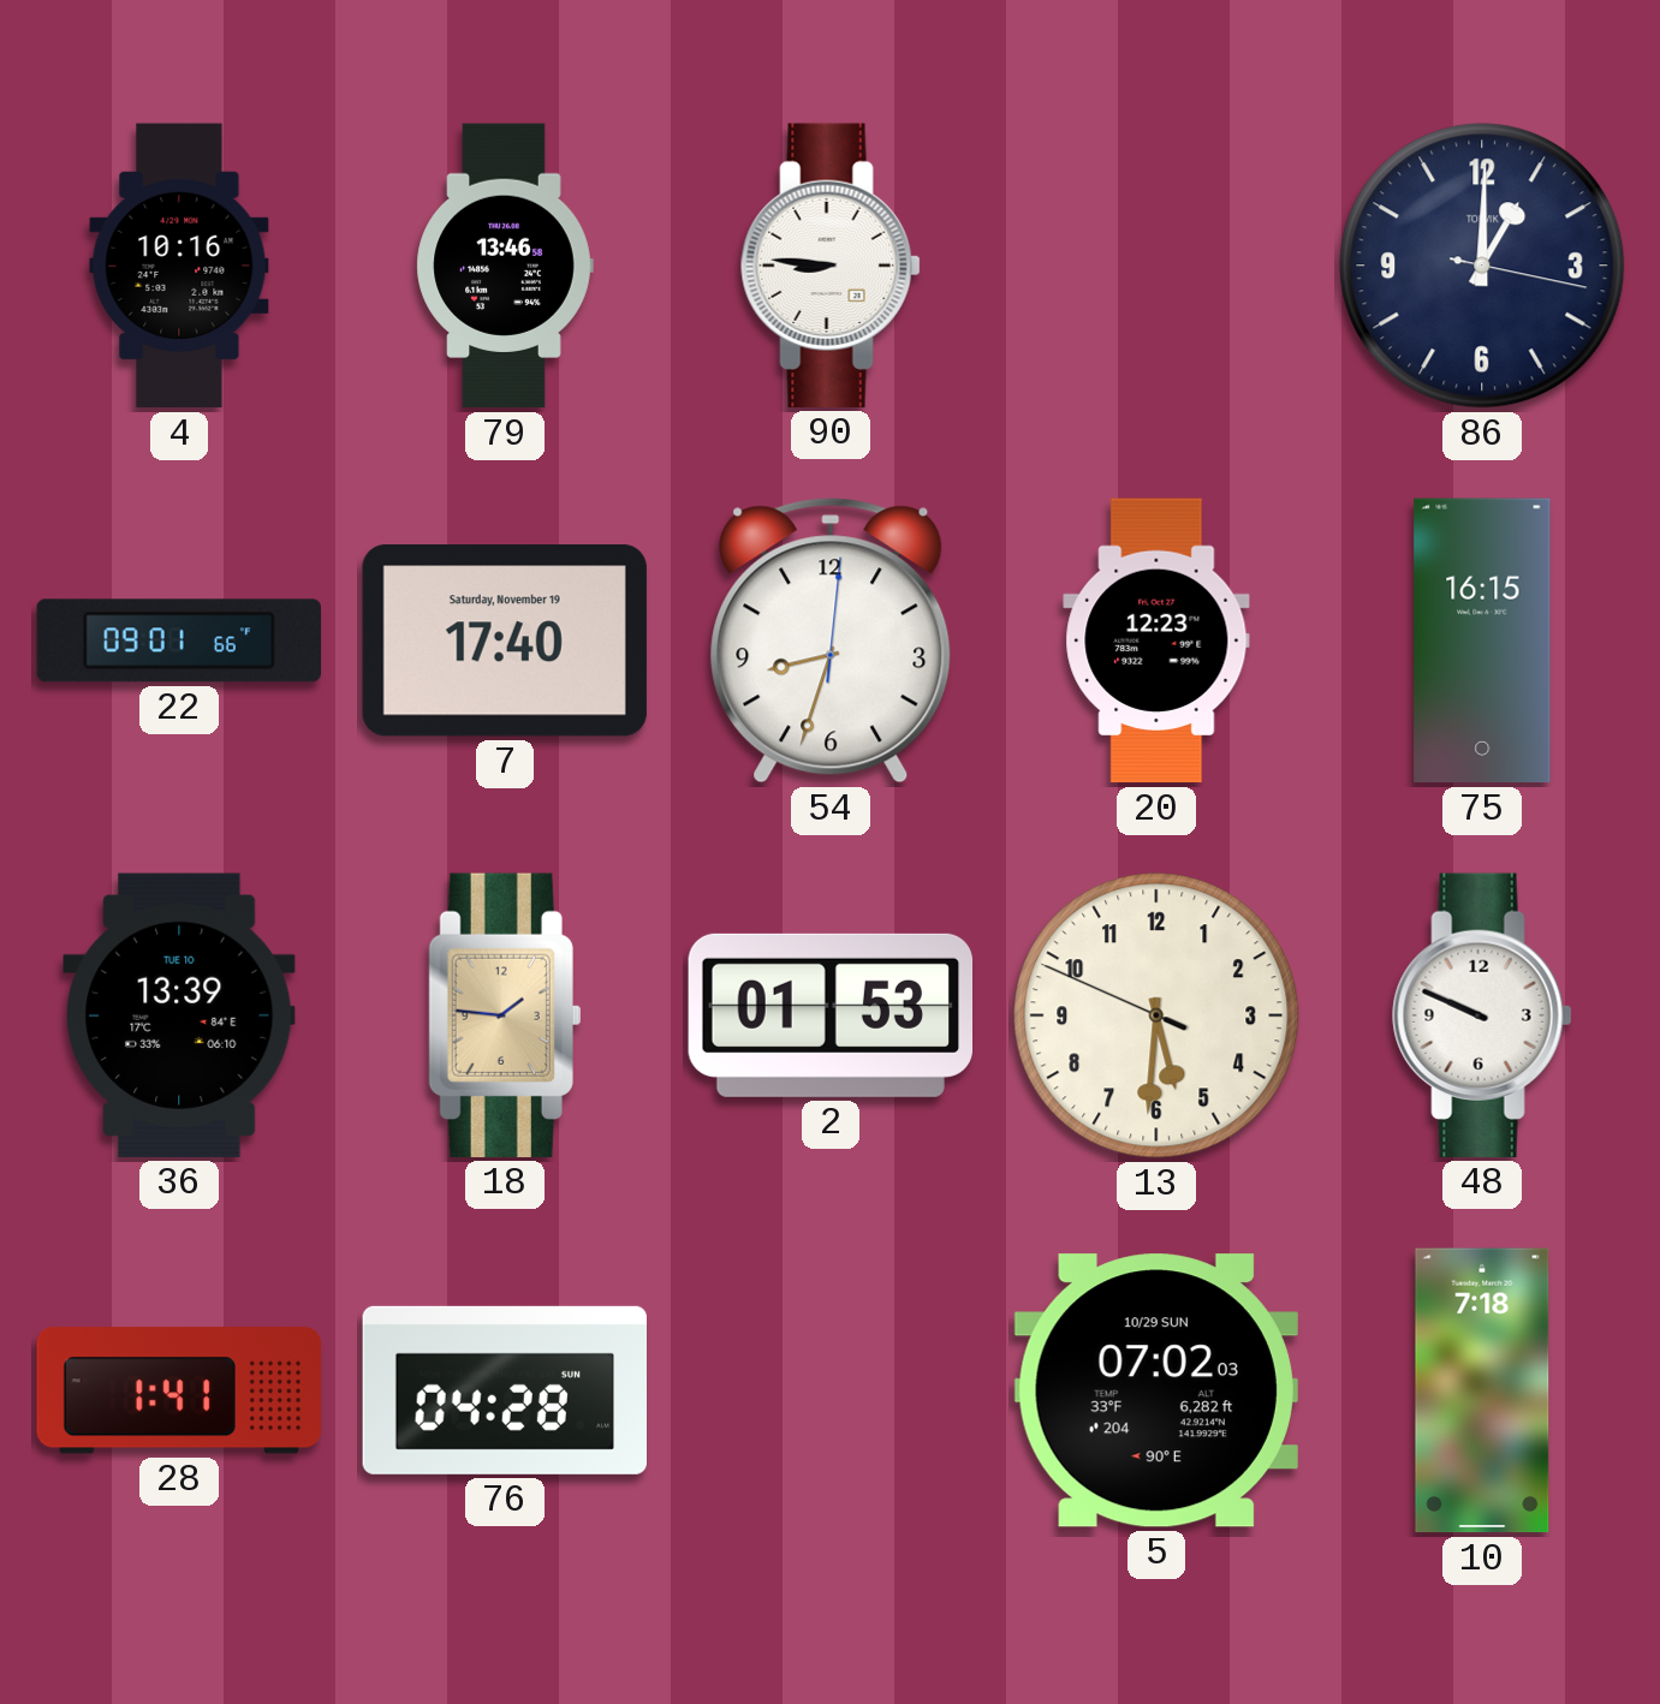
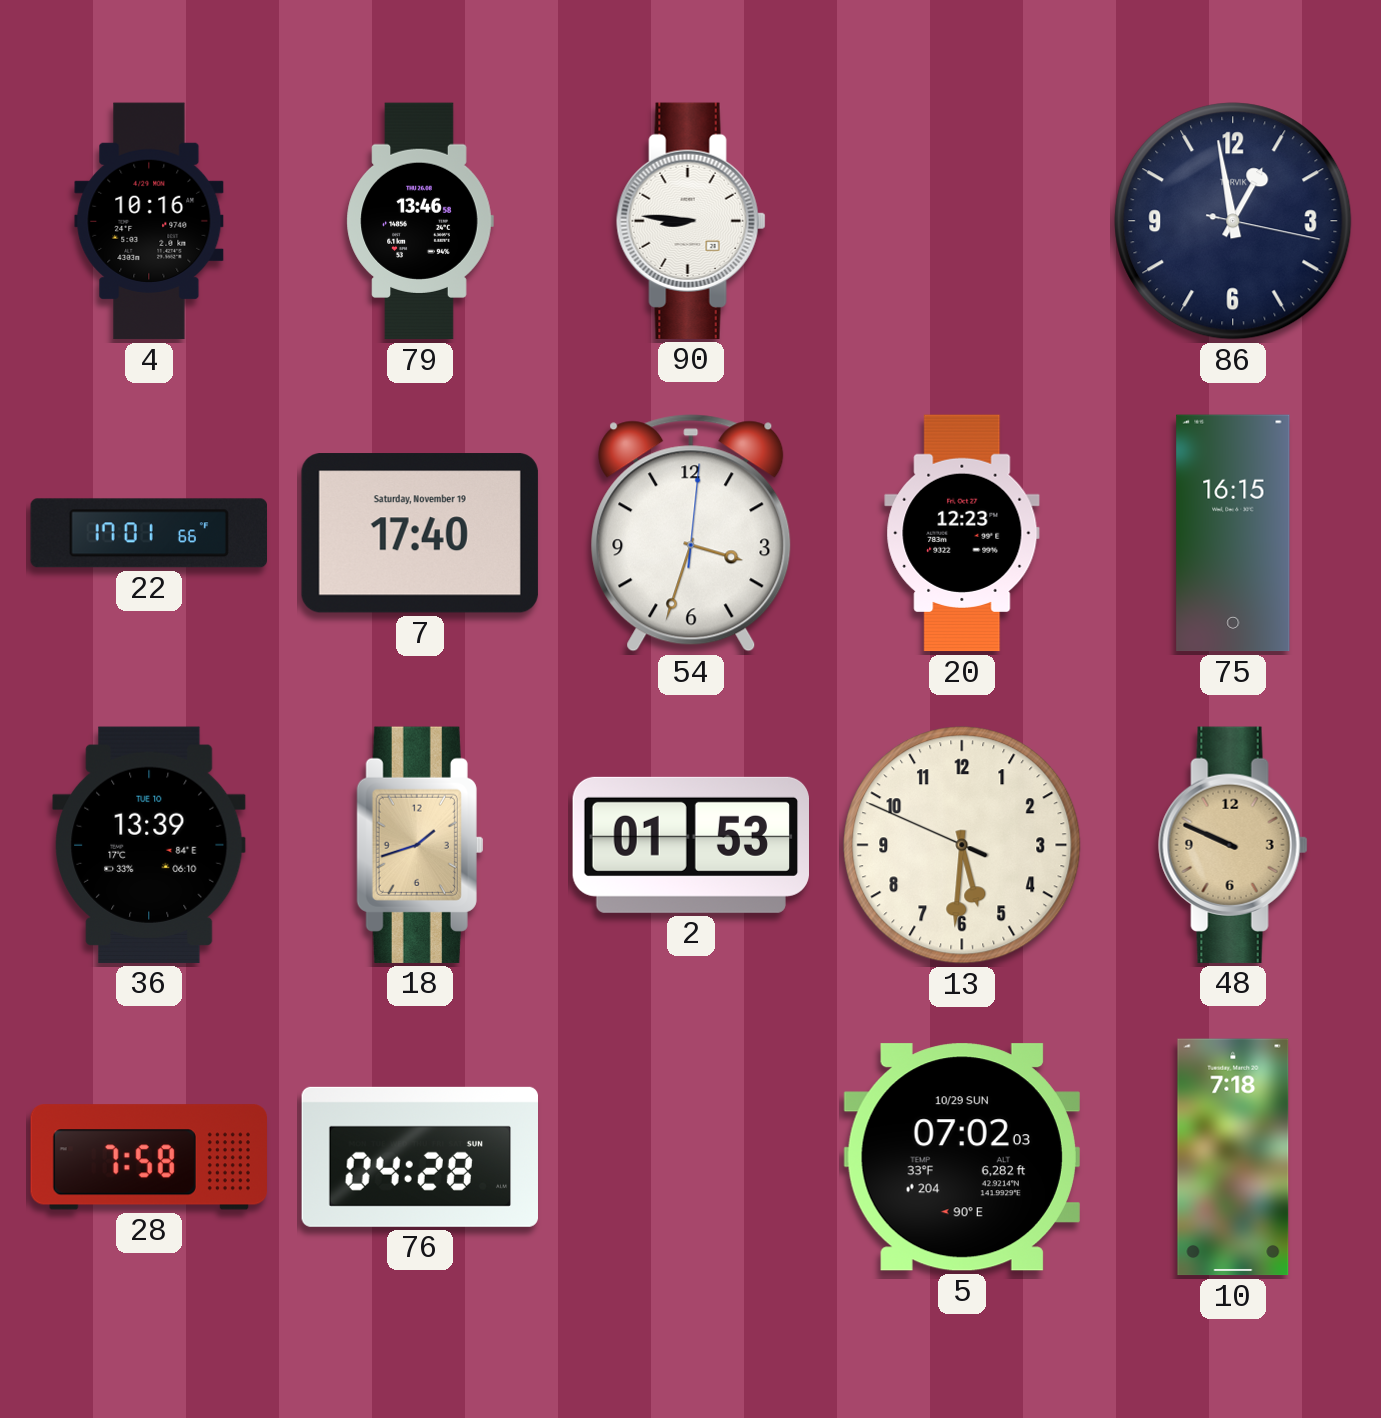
86: 1:00 -> 12:58
22: 09:01 -> 17:01
54: 8:33 -> 3:33
18: 1:46 -> 1:42
48 dial: white -> champagne
28: 1:41 -> 7:58
